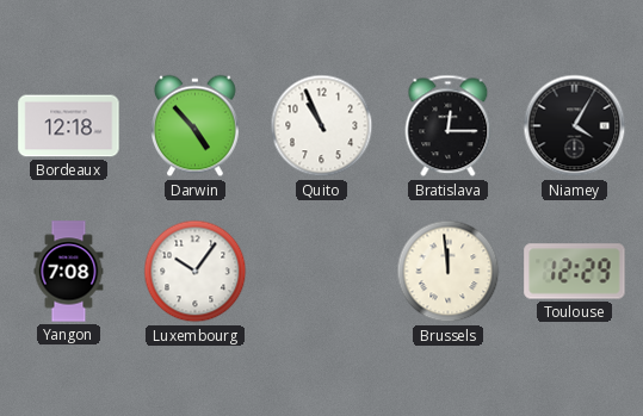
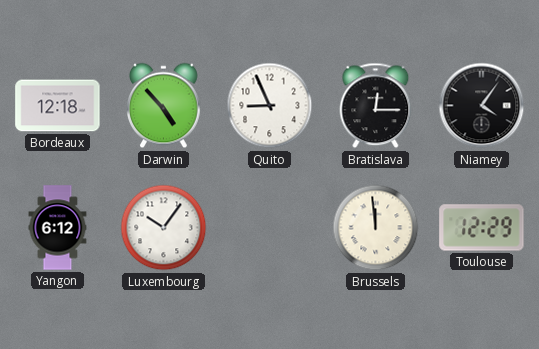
Quito: 10:56 -> 8:56
Niamey: 4:05 -> 4:06
Yangon: 7:08 -> 6:12
